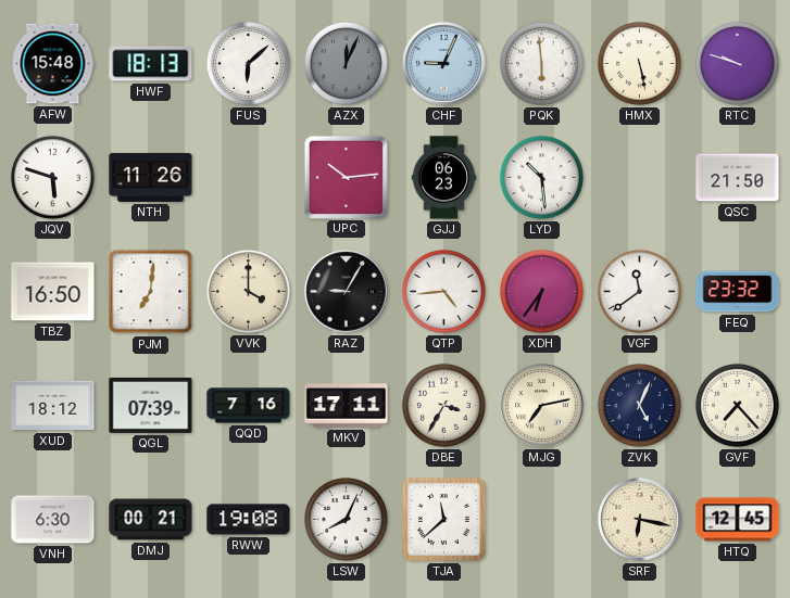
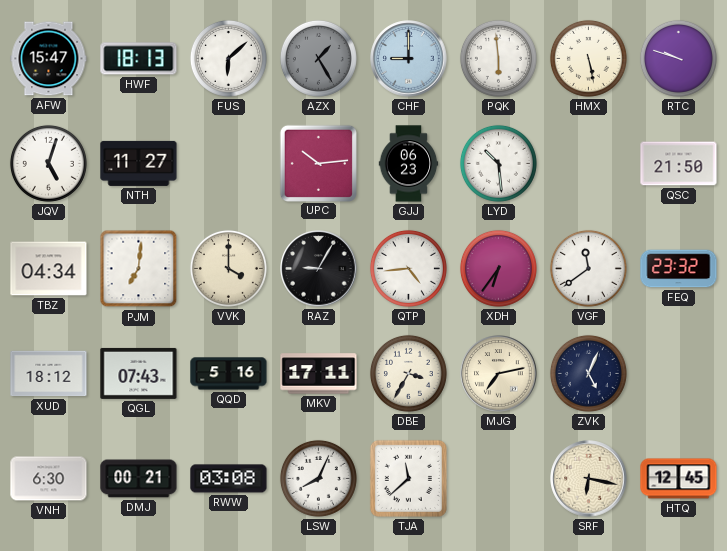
AFW: 15:48 -> 15:47
AZX: 12:04 -> 1:25
CHF: 9:04 -> 9:00
JQV: 5:48 -> 5:03
NTH: 11:26 -> 11:27
TBZ: 16:50 -> 04:34
QGL: 07:39 -> 07:43
QQD: 7:16 -> 5:16
GVF: 7:23 -> none
RWW: 19:08 -> 03:08
